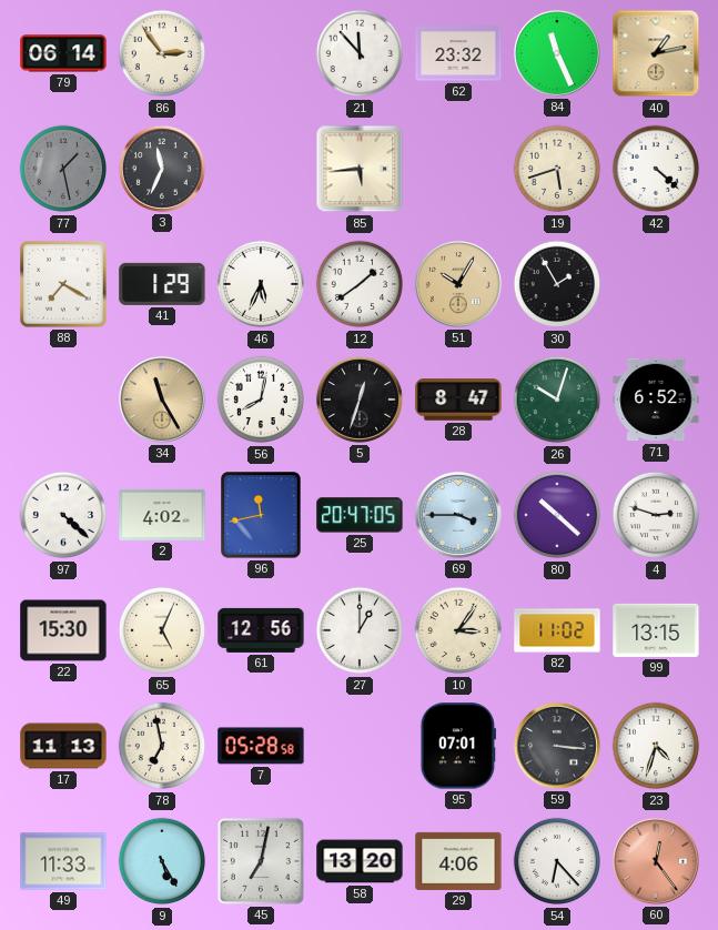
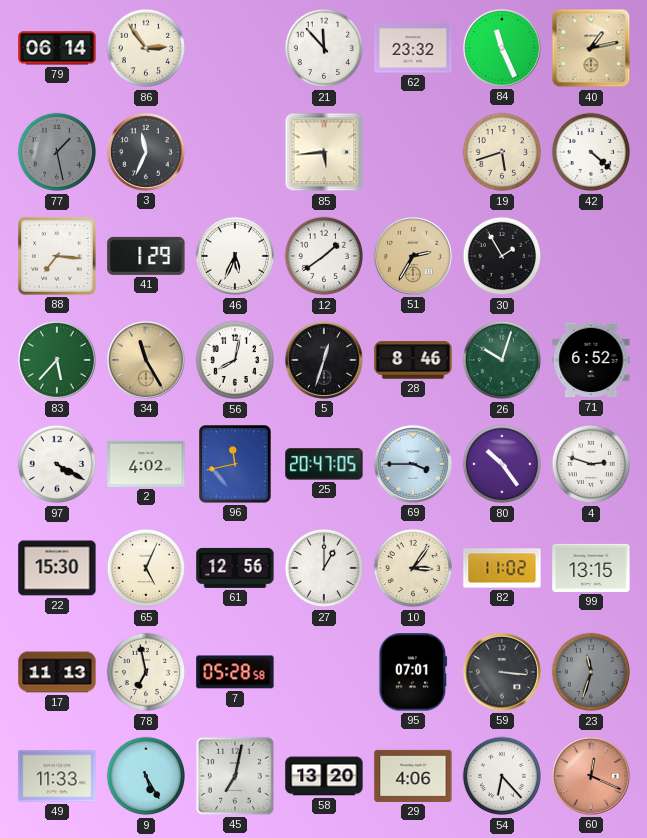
88: 7:20 -> 7:16
51: 10:05 -> 2:35
83: none -> 5:37
28: 8:47 -> 8:46
97: 4:22 -> 4:20
80: 10:22 -> 10:24
23: 4:33 -> 11:33
23 dial: white -> grey
60: 12:24 -> 12:19
